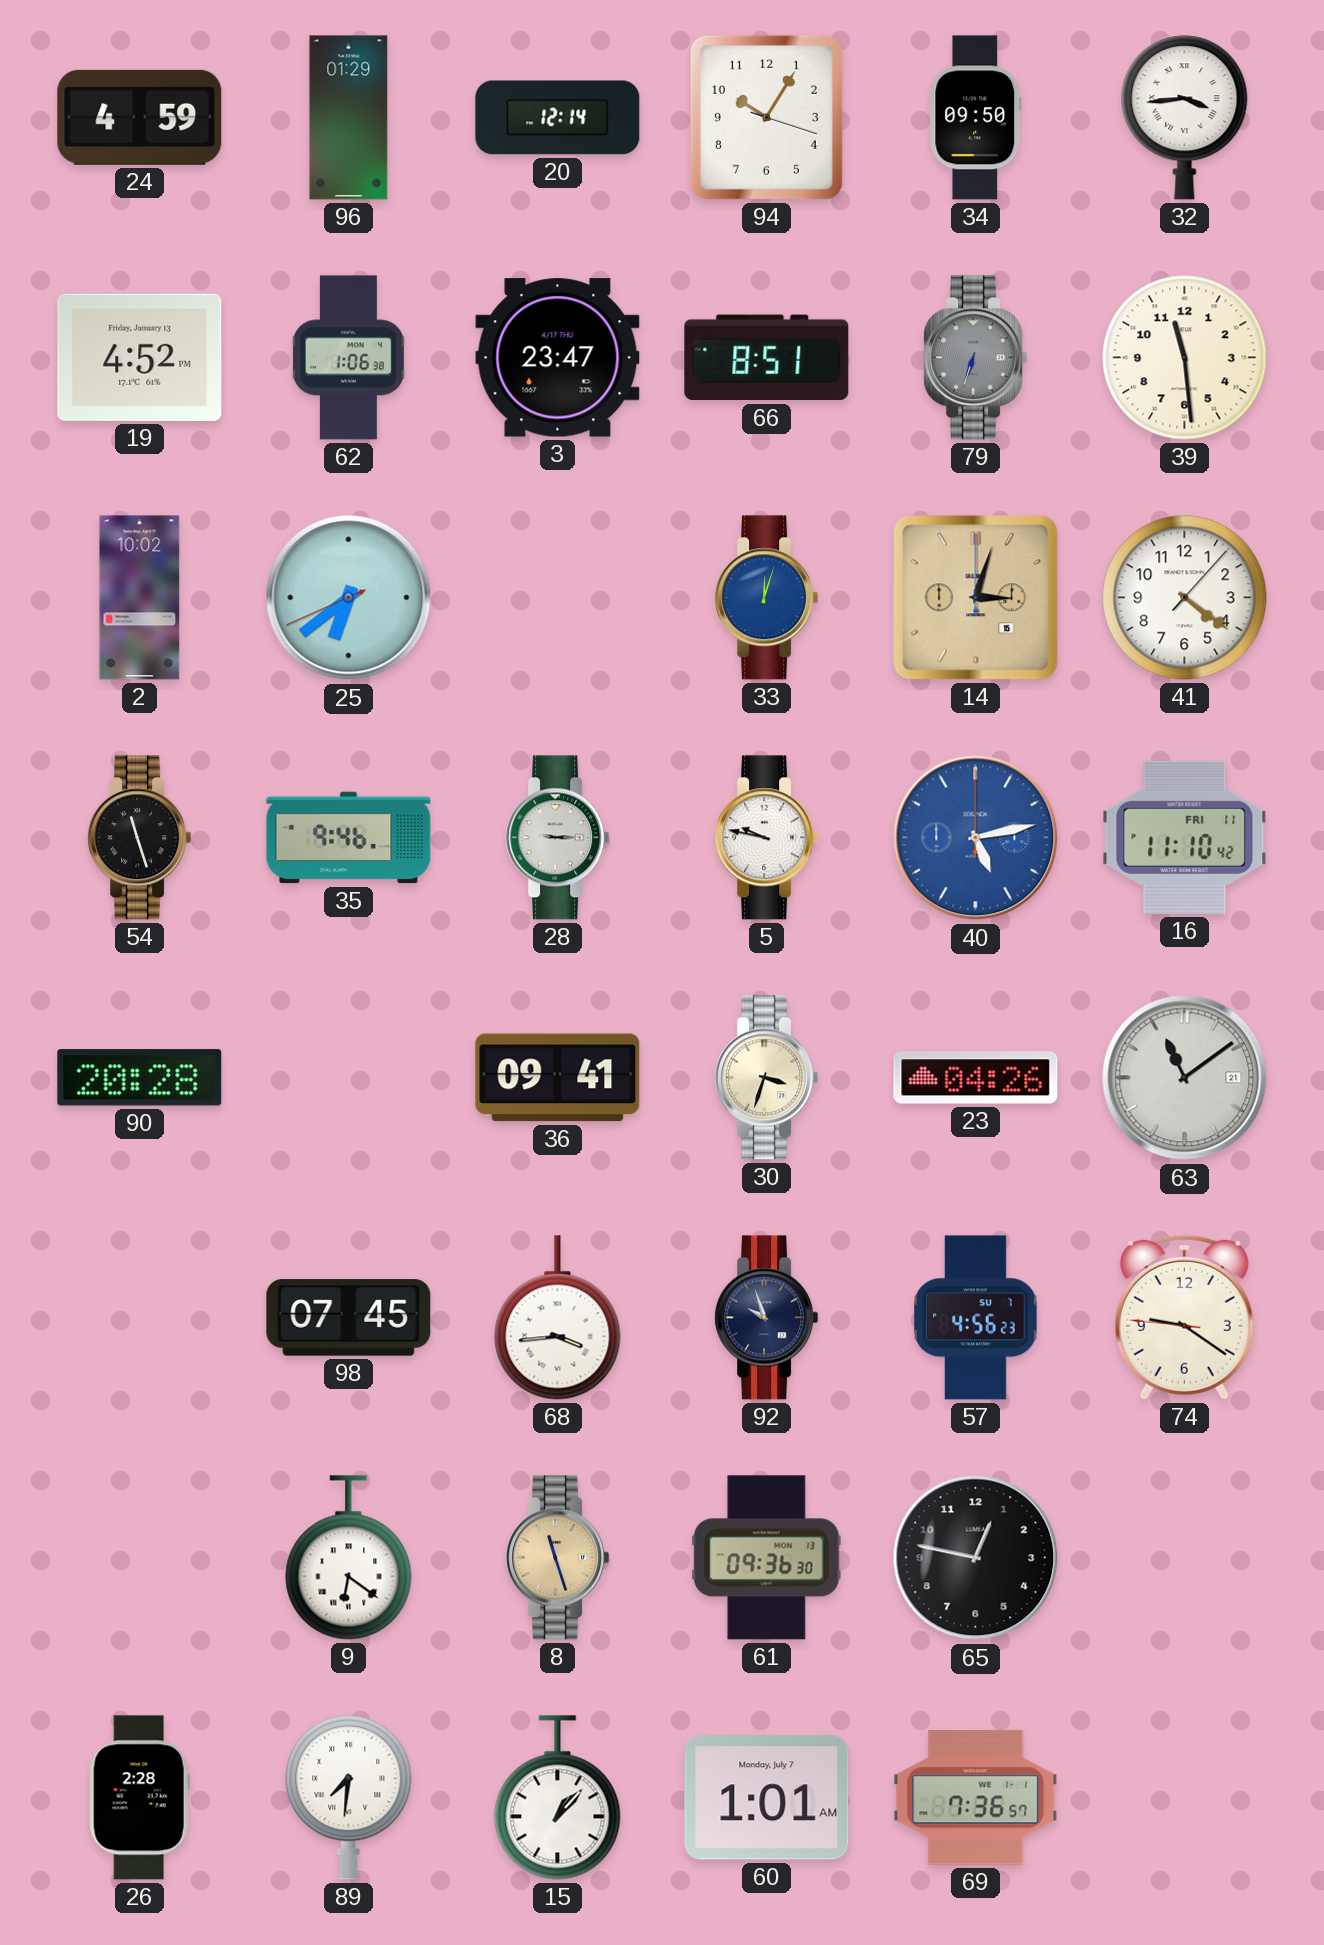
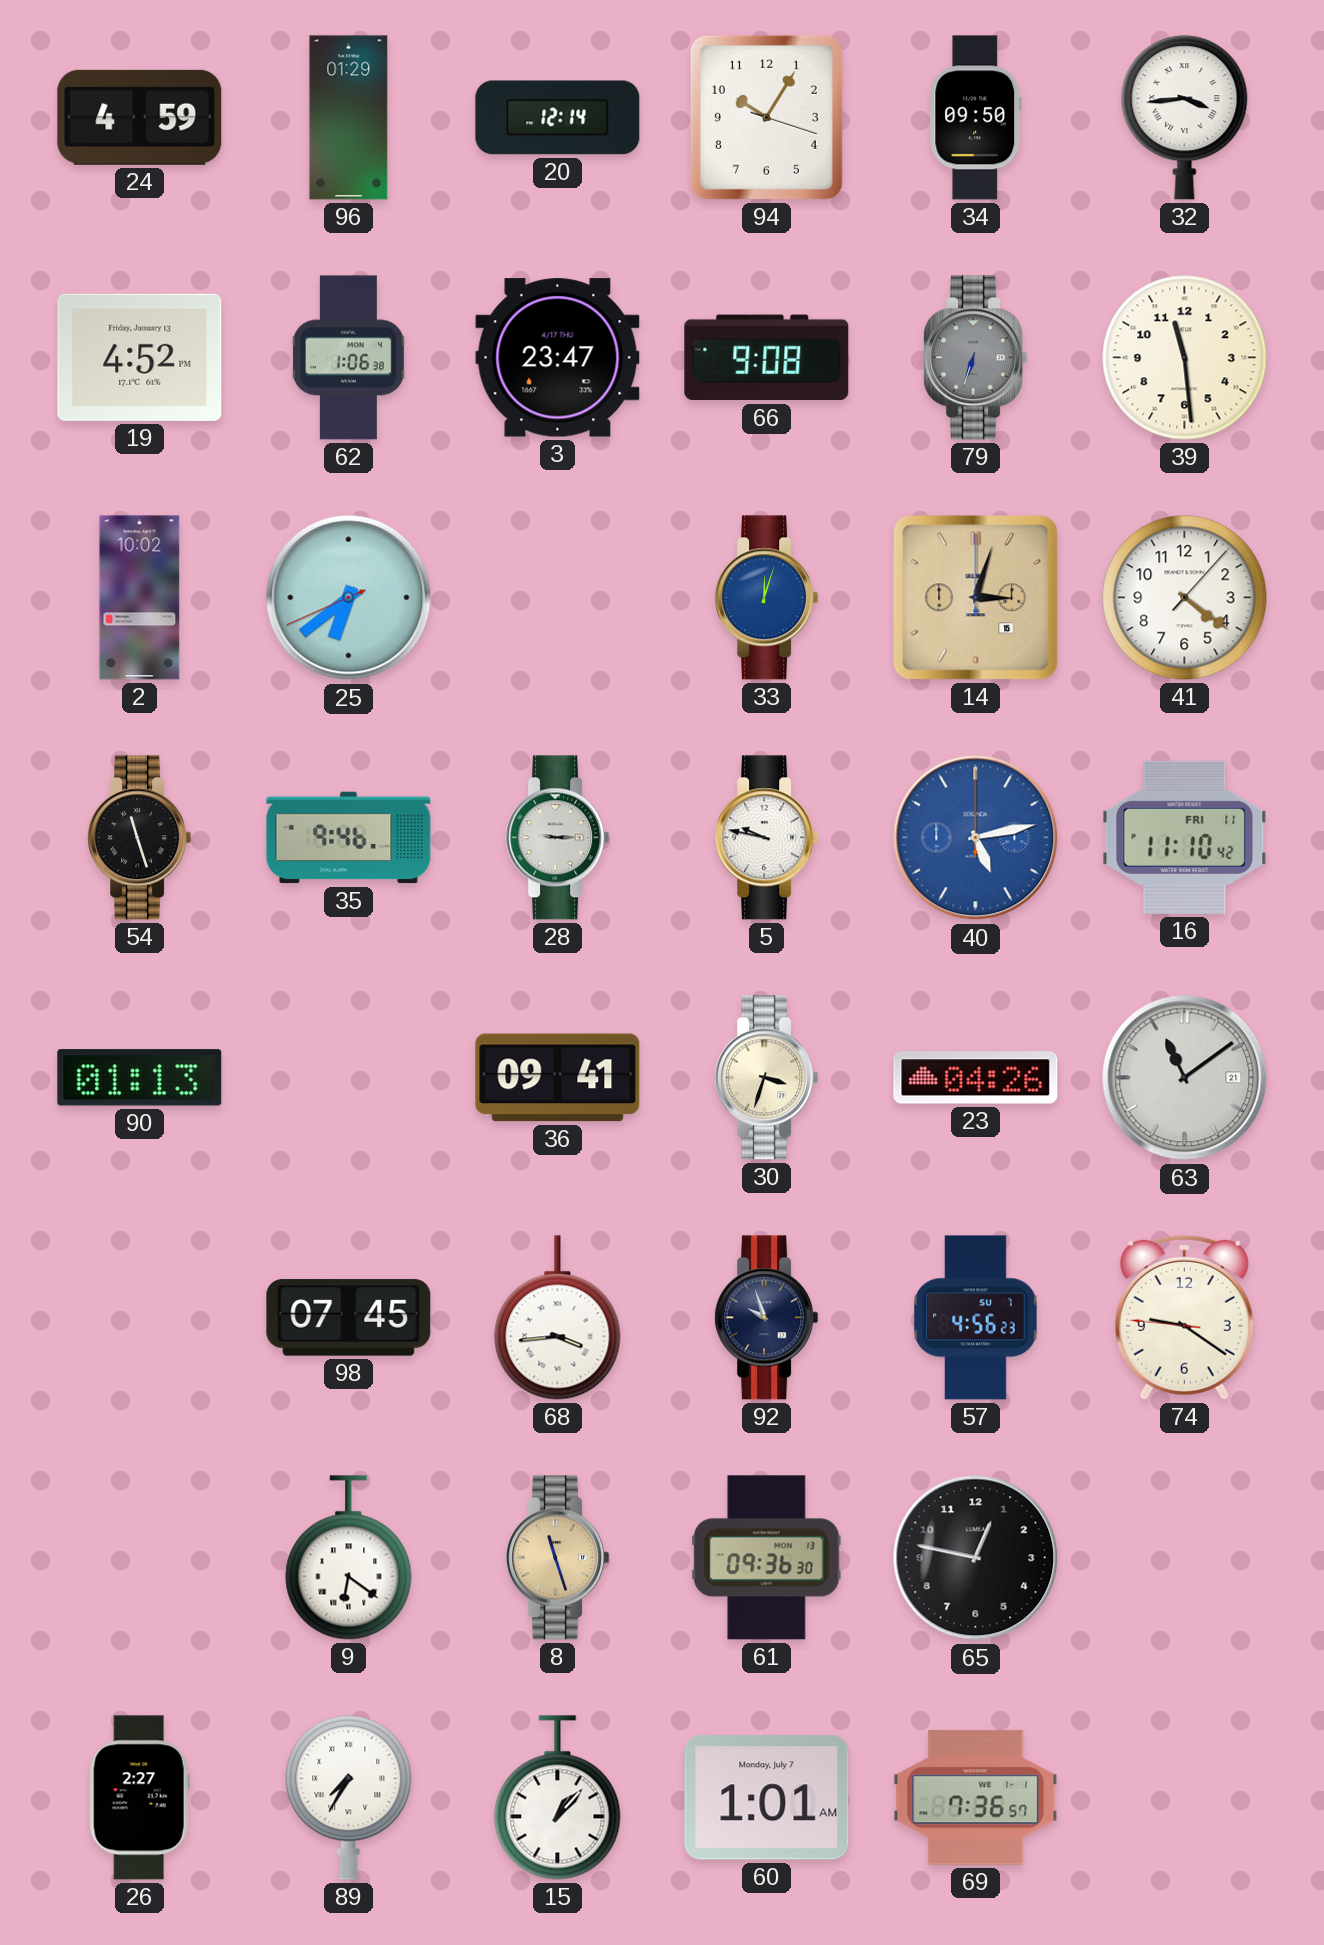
66: 8:51 -> 9:08
90: 20:28 -> 01:13
26: 2:28 -> 2:27
89: 7:31 -> 7:35
